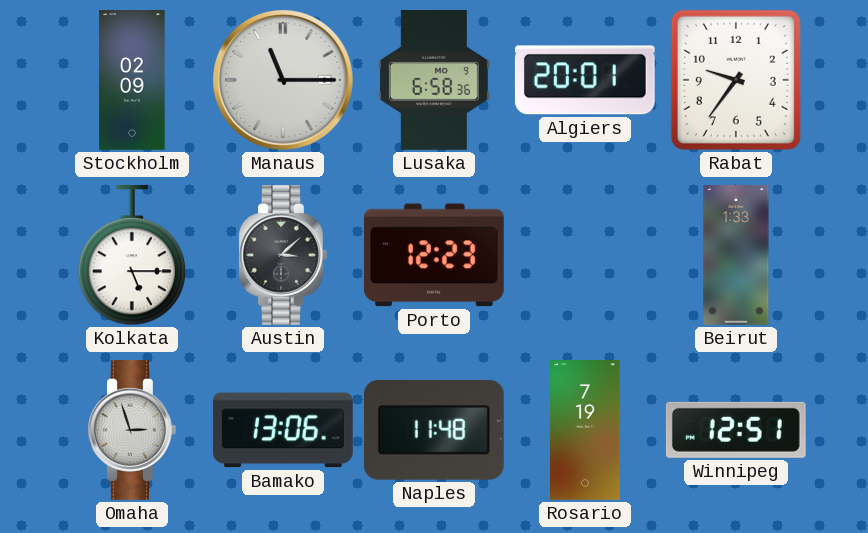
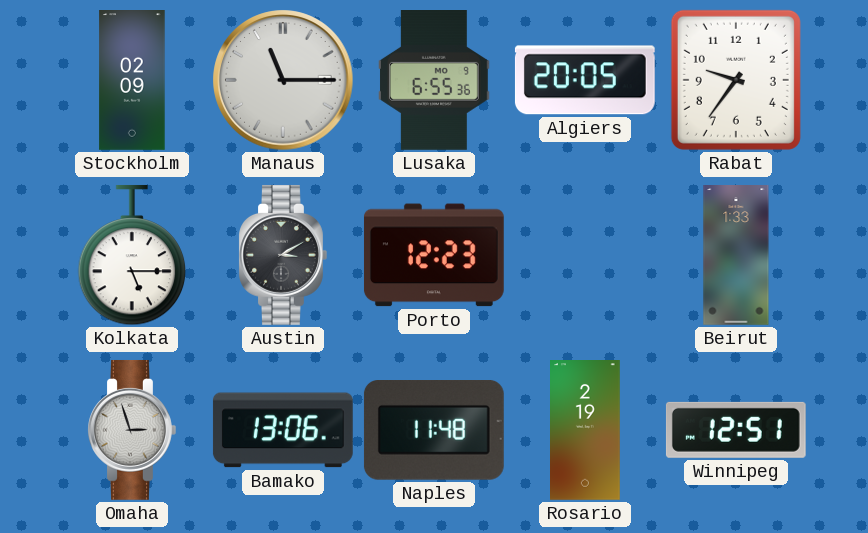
Lusaka: 6:58 -> 6:55
Algiers: 20:01 -> 20:05
Austin: 3:08 -> 3:10
Rosario: 7:19 -> 2:19
